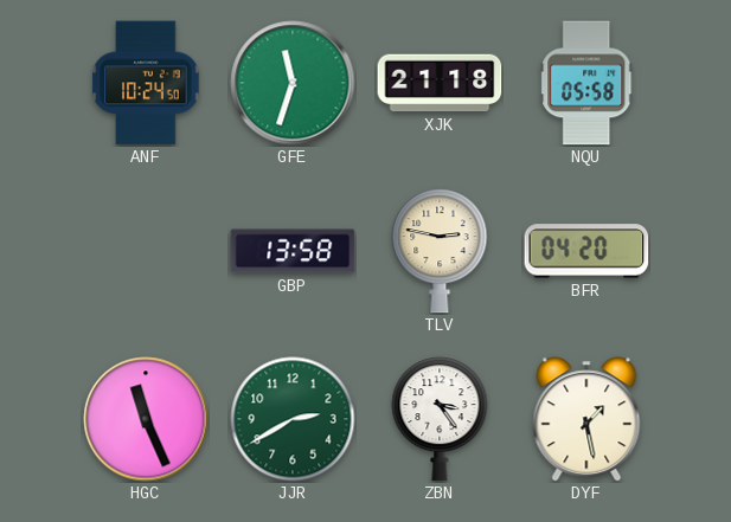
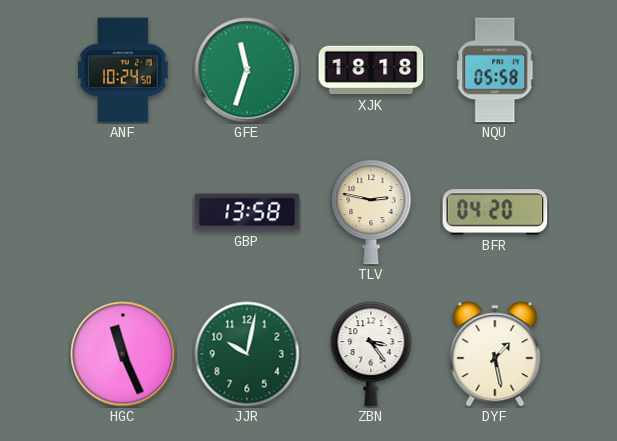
XJK: 21:18 -> 18:18
JJR: 2:40 -> 10:02
